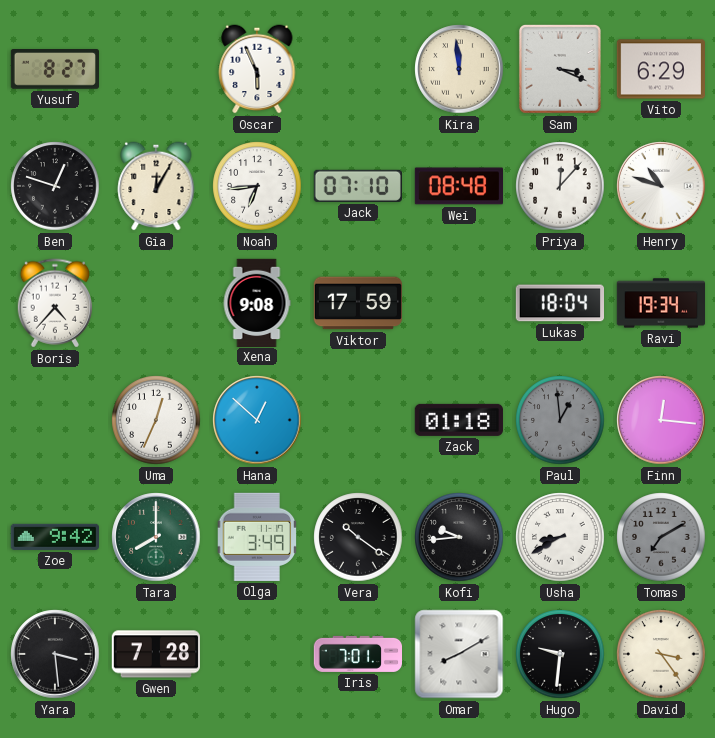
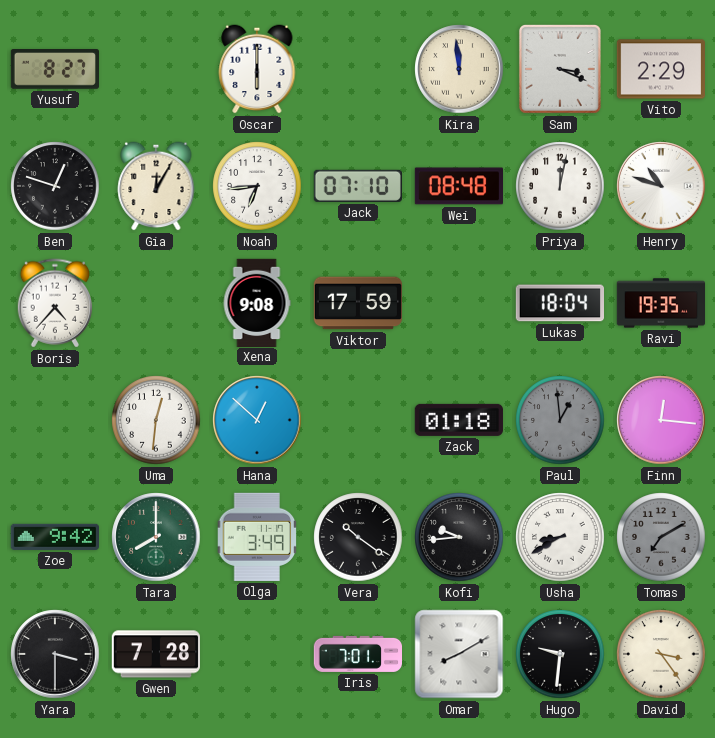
Oscar: 5:56 -> 6:00
Vito: 6:29 -> 2:29
Priya: 12:07 -> 12:02
Ravi: 19:34 -> 19:35
Uma: 12:34 -> 12:31
Yara: 3:29 -> 3:30
